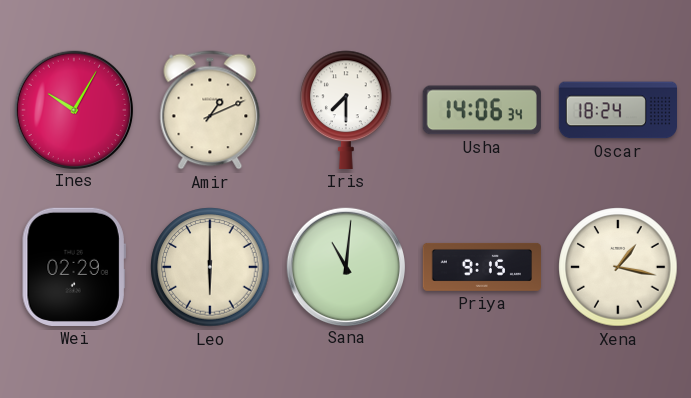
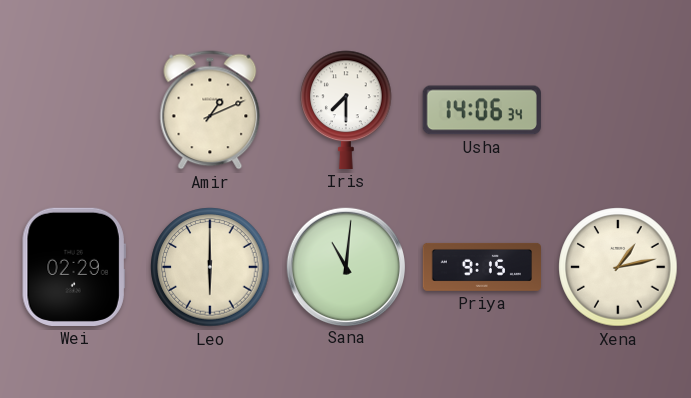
Ines: 10:05 -> none
Oscar: 18:24 -> none
Xena: 1:17 -> 1:13
